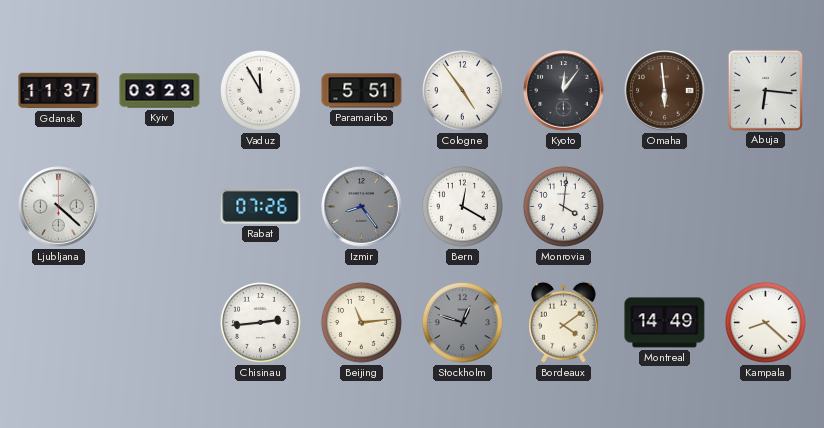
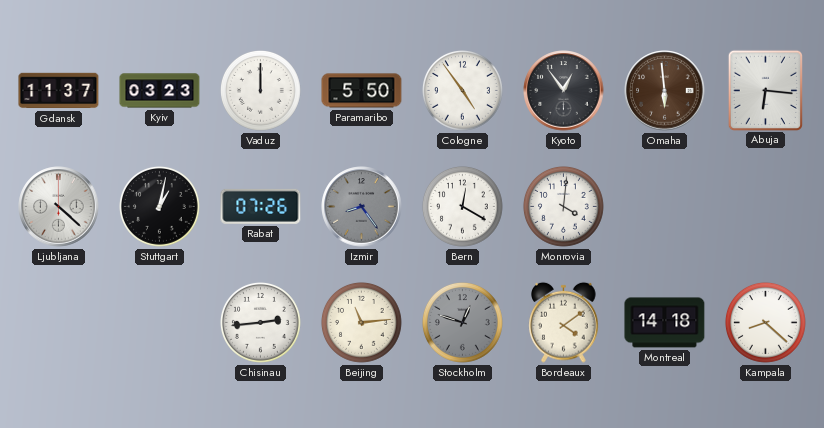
Vaduz: 11:55 -> 12:00
Paramaribo: 5:51 -> 5:50
Kyoto: 12:06 -> 12:54
Stuttgart: none -> 1:02
Montreal: 14:49 -> 14:18
